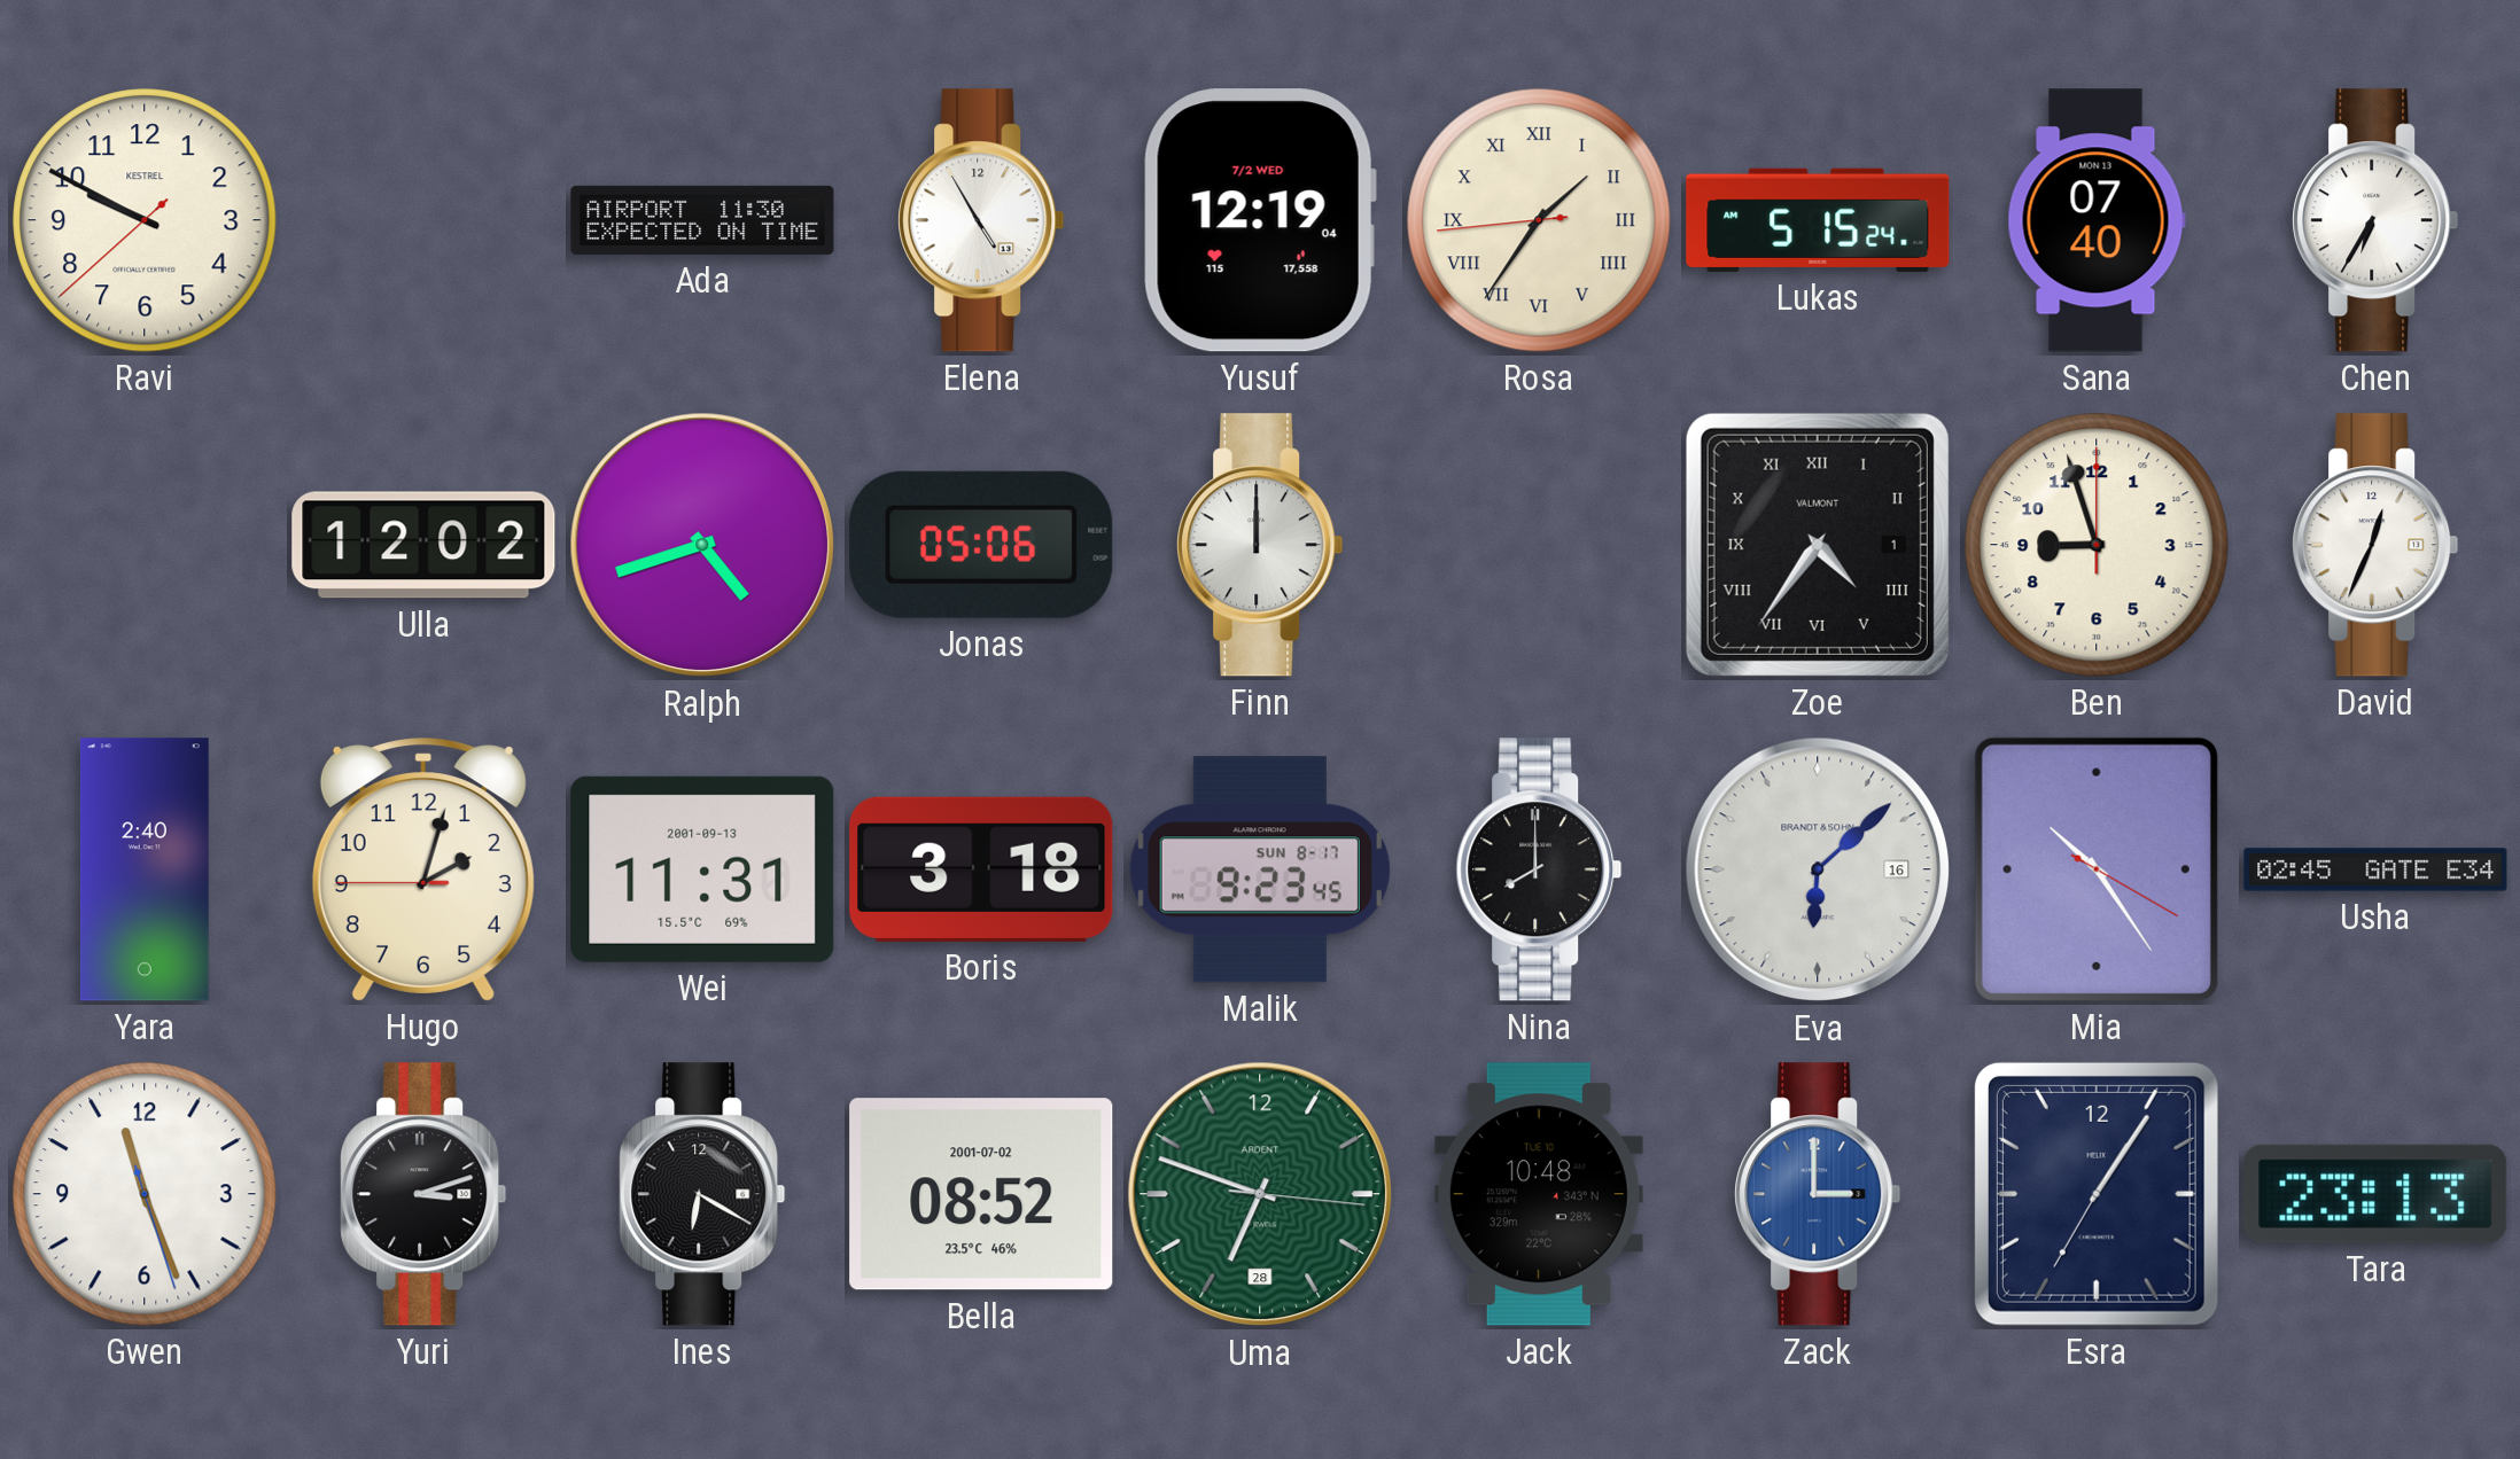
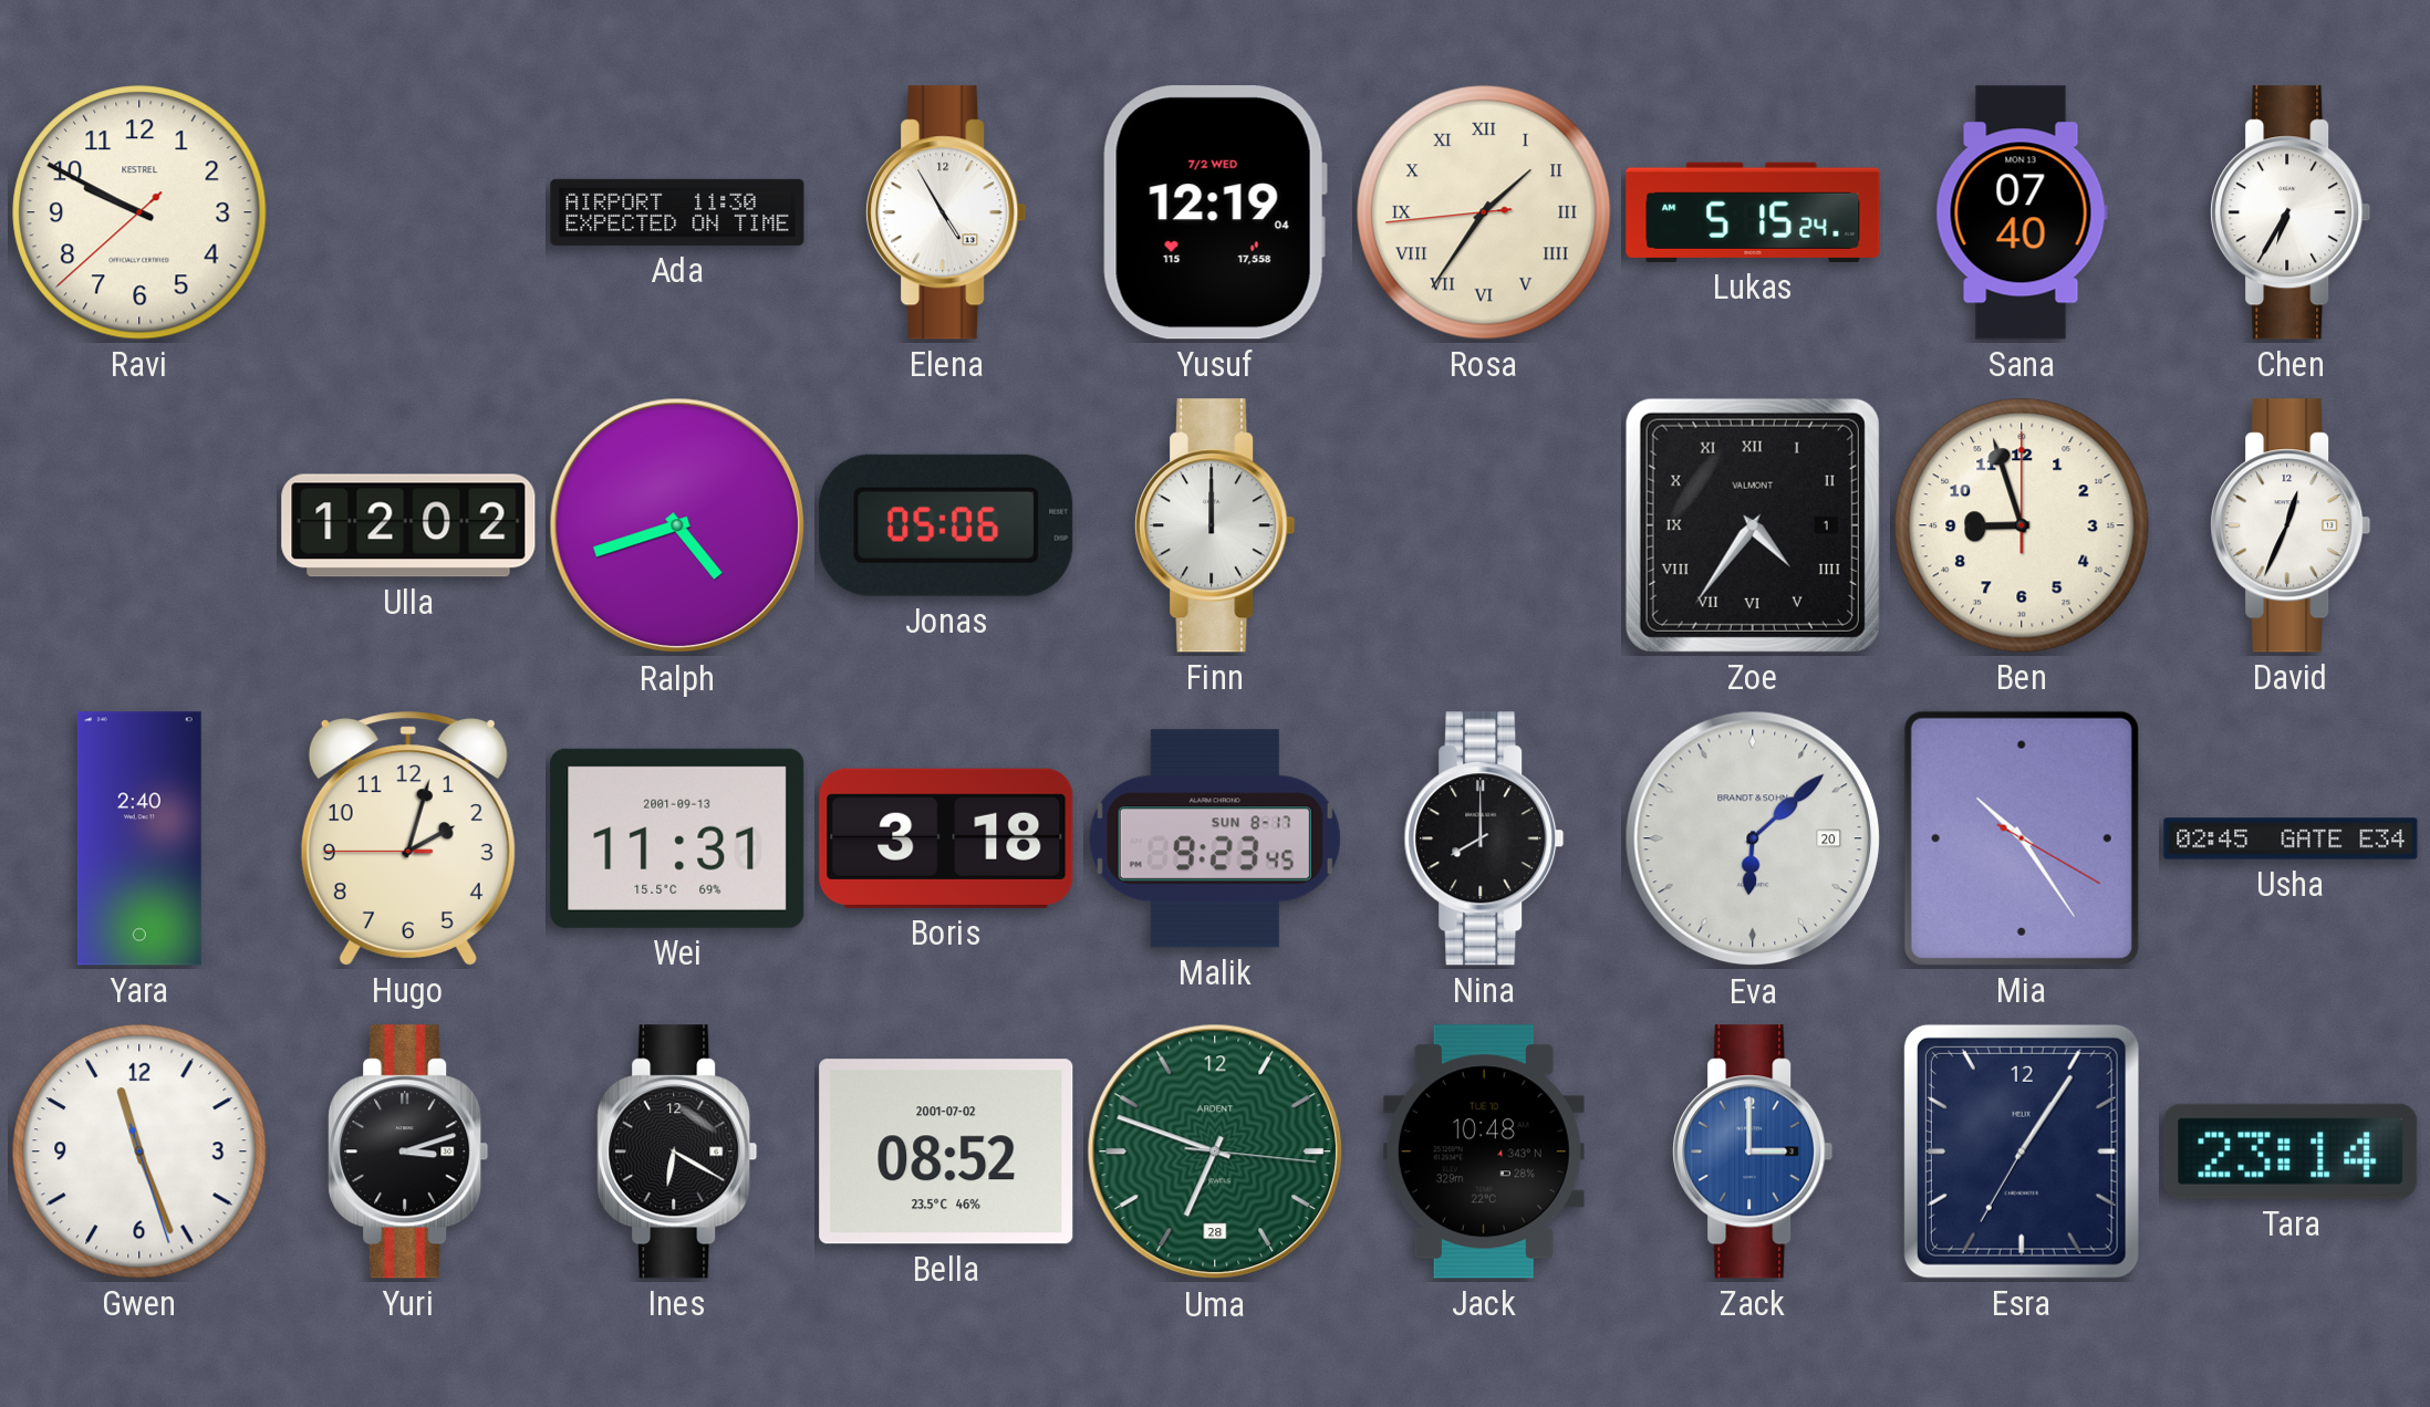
Eva date: 16 -> 20
Tara: 23:13 -> 23:14
